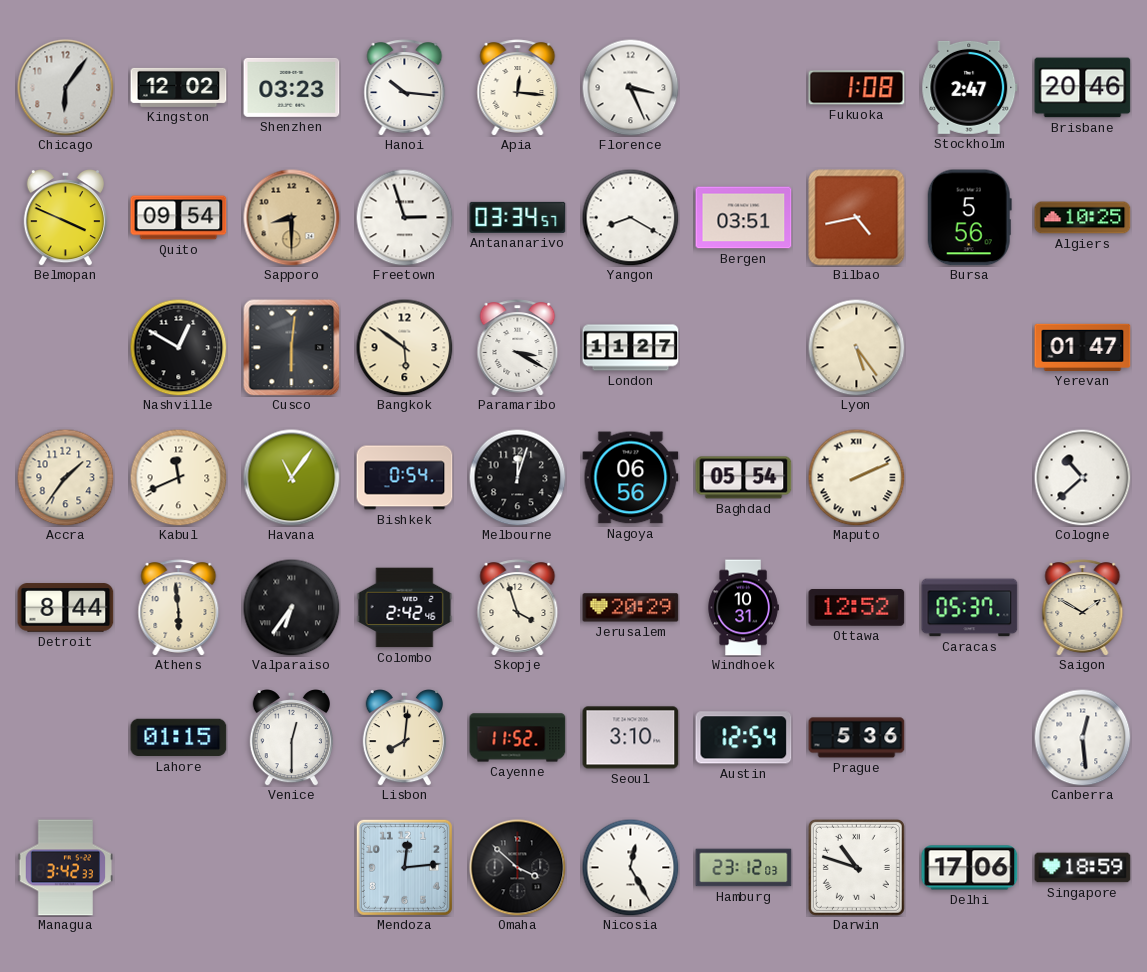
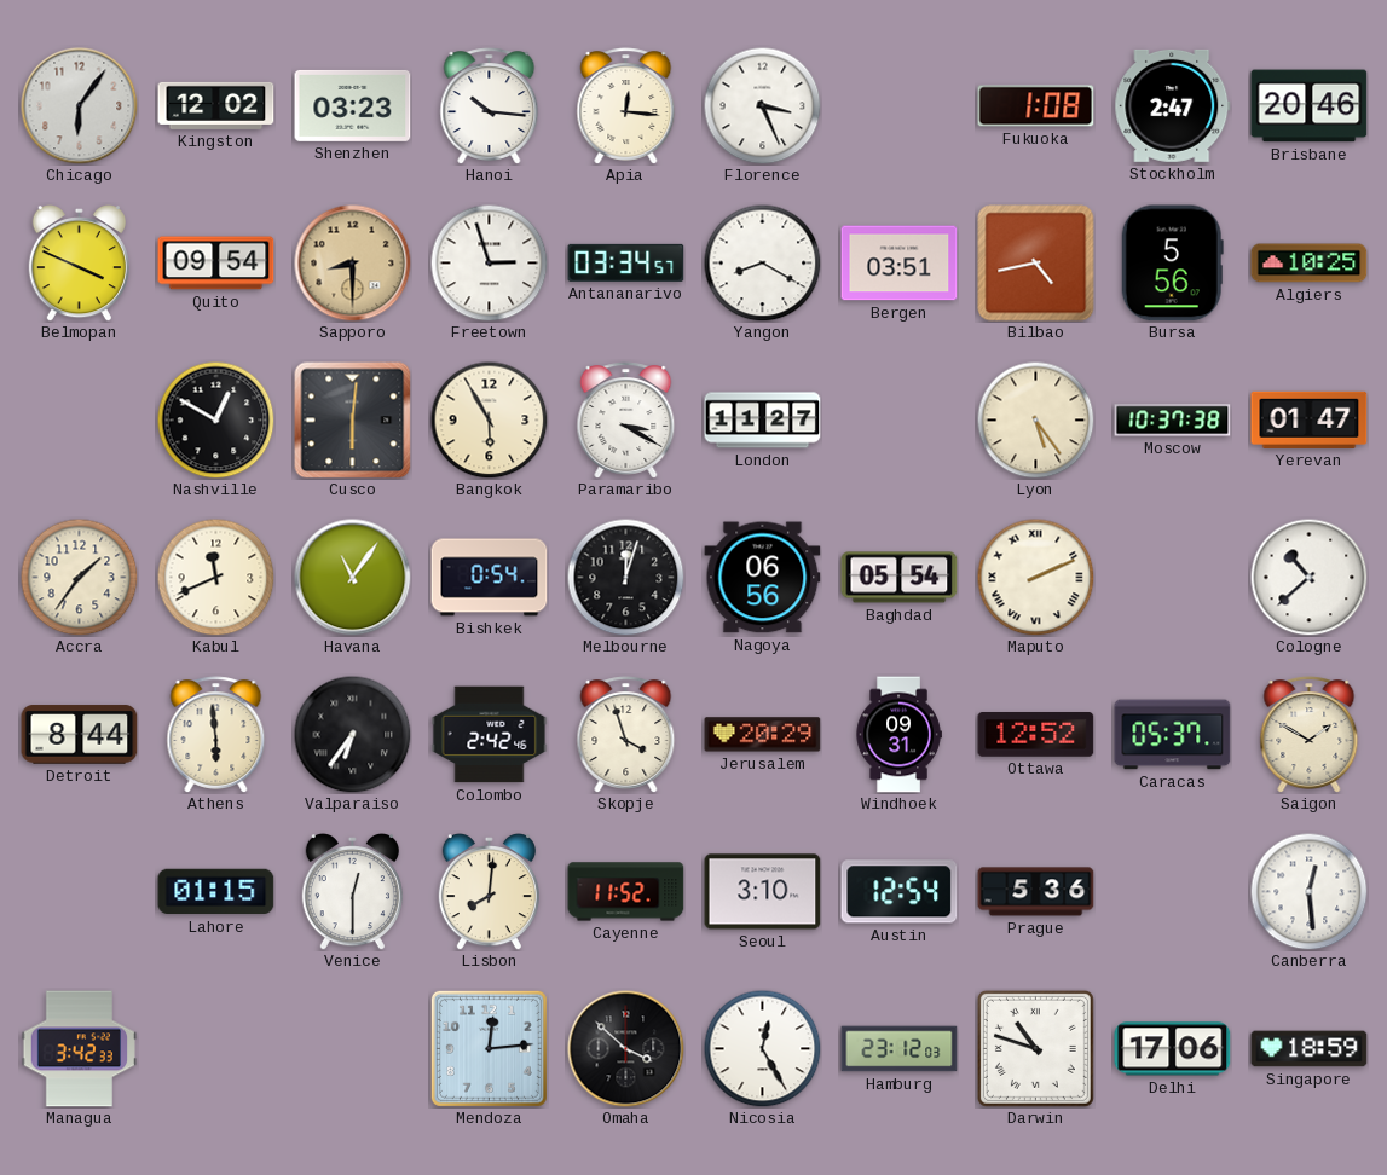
Bangkok: 5:51 -> 5:55
Moscow: none -> 10:37
Windhoek: 10:31 -> 09:31
